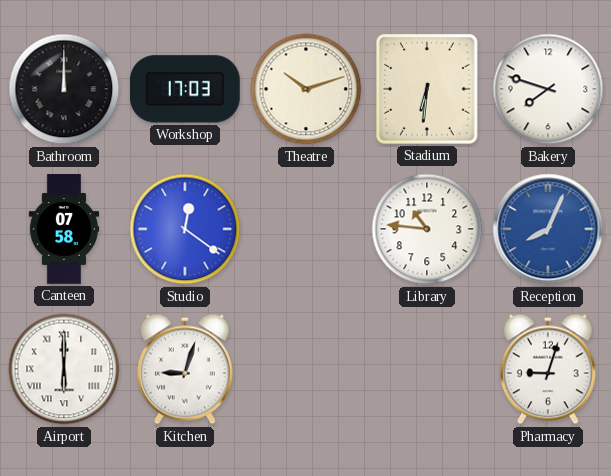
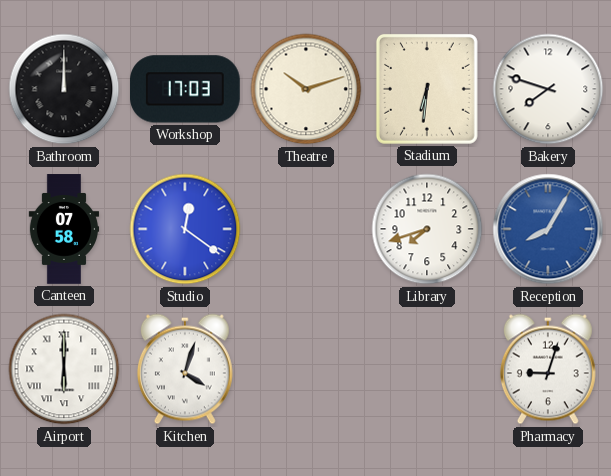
Library: 10:46 -> 7:42
Reception: 8:04 -> 8:05
Kitchen: 9:03 -> 4:03
